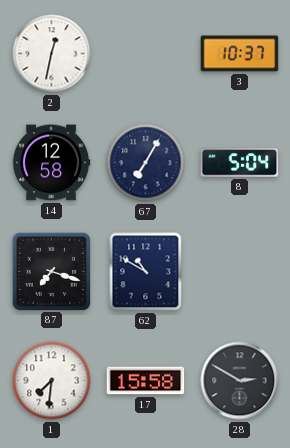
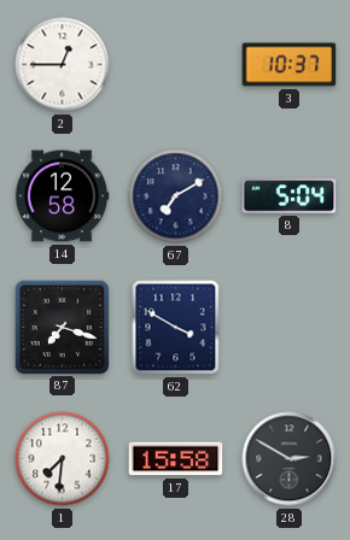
2: 12:32 -> 12:45
67: 7:05 -> 7:10
62: 10:50 -> 3:50
